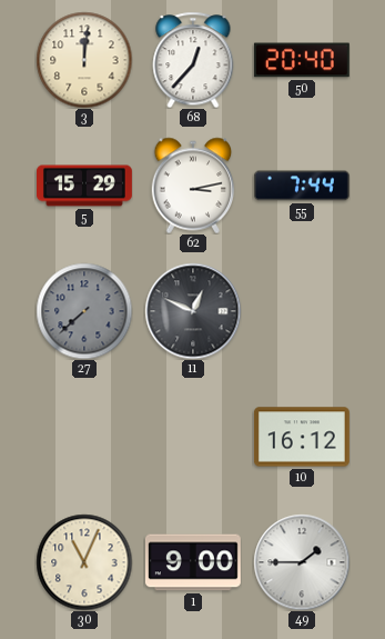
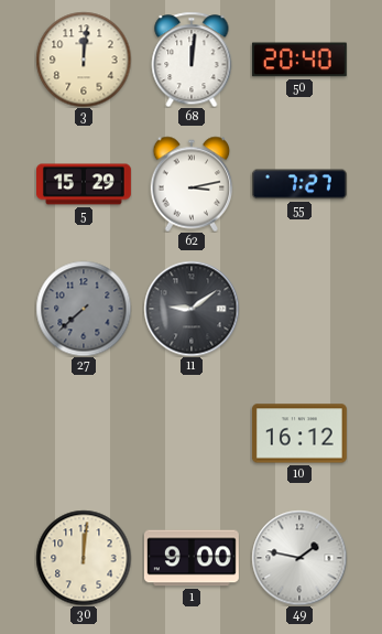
68: 12:37 -> 12:01
55: 7:44 -> 7:27
11: 12:49 -> 9:09
30: 11:04 -> 12:01
49: 1:45 -> 1:47
